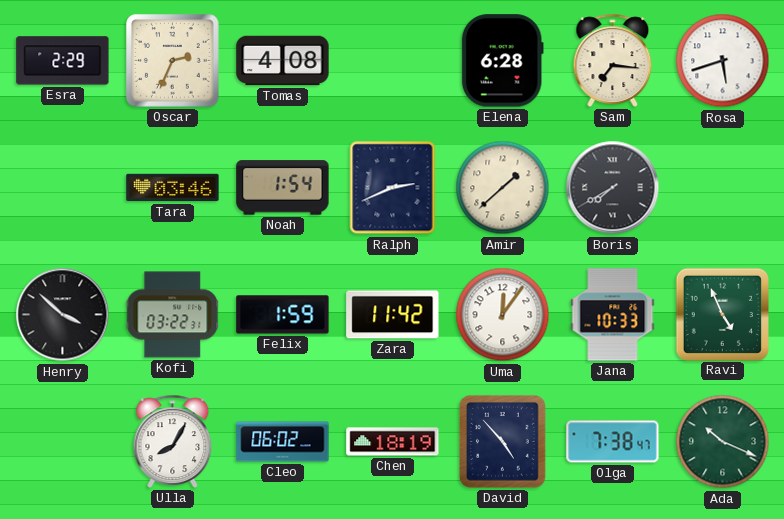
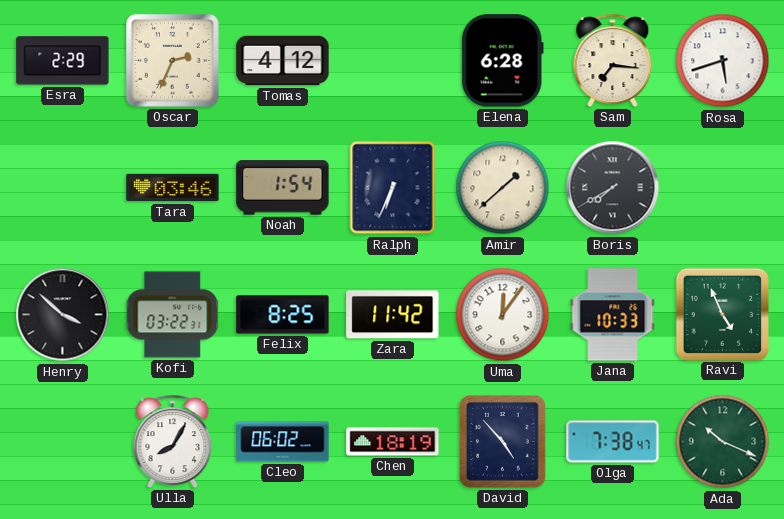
Tomas: 4:08 -> 4:12
Ralph: 2:41 -> 6:34
Felix: 1:59 -> 8:25
